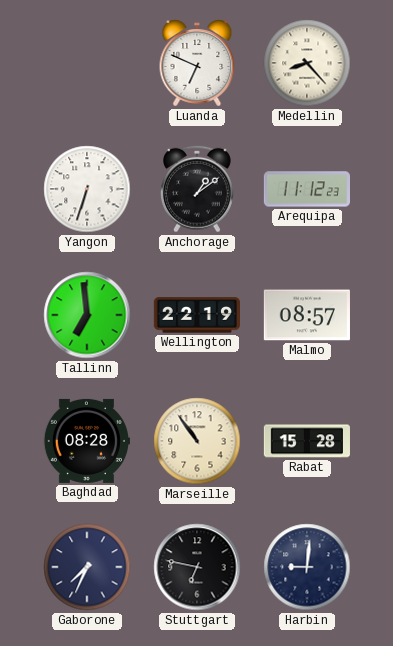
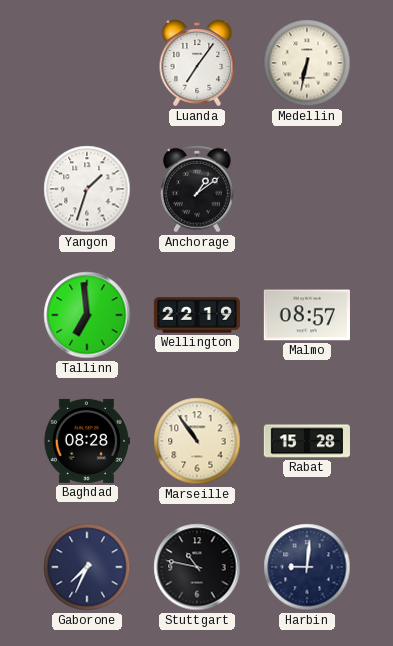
Luanda: 6:49 -> 7:06
Medellin: 8:23 -> 6:32
Yangon: 6:33 -> 1:33
Arequipa: 11:12 -> none
Stuttgart: 6:47 -> 10:47
